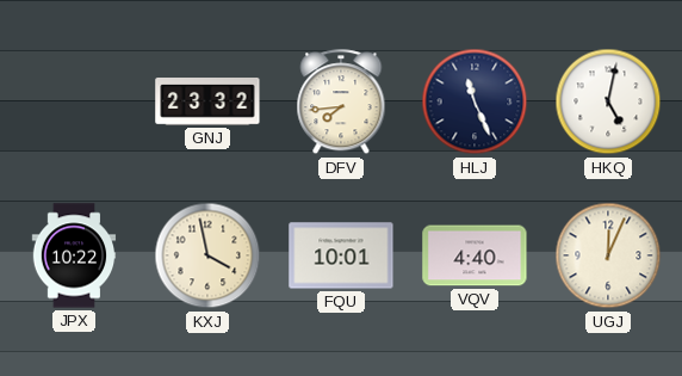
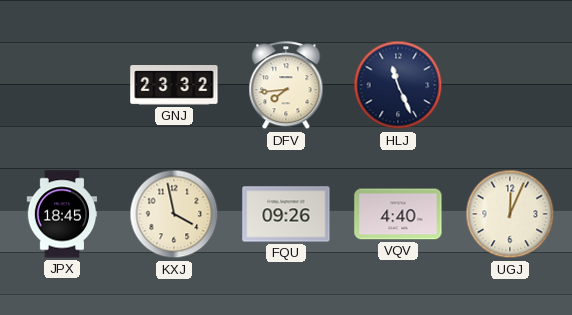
HKQ: 5:02 -> none
JPX: 10:22 -> 18:45
FQU: 10:01 -> 09:26
